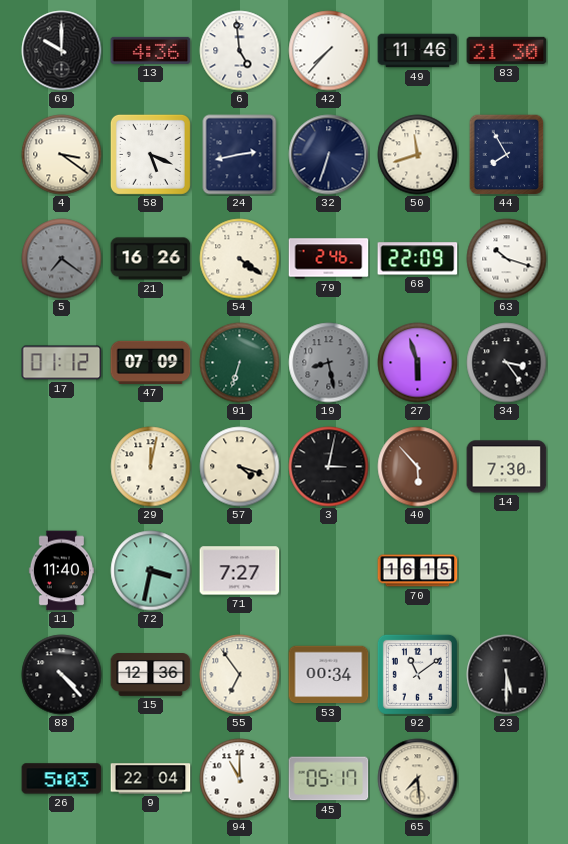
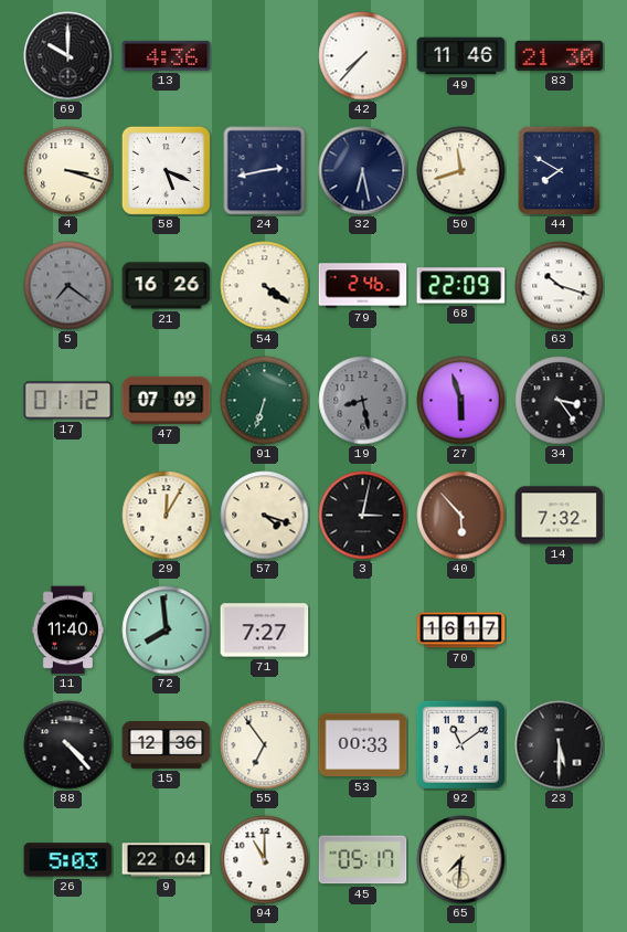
6: 4:59 -> none
4: 3:21 -> 3:18
32: 6:33 -> 6:28
44: 7:55 -> 7:50
29: 12:02 -> 12:05
14: 7:30 -> 7:32
72: 3:32 -> 7:59
70: 16:15 -> 16:17
53: 00:34 -> 00:33
65: 7:29 -> 7:31
